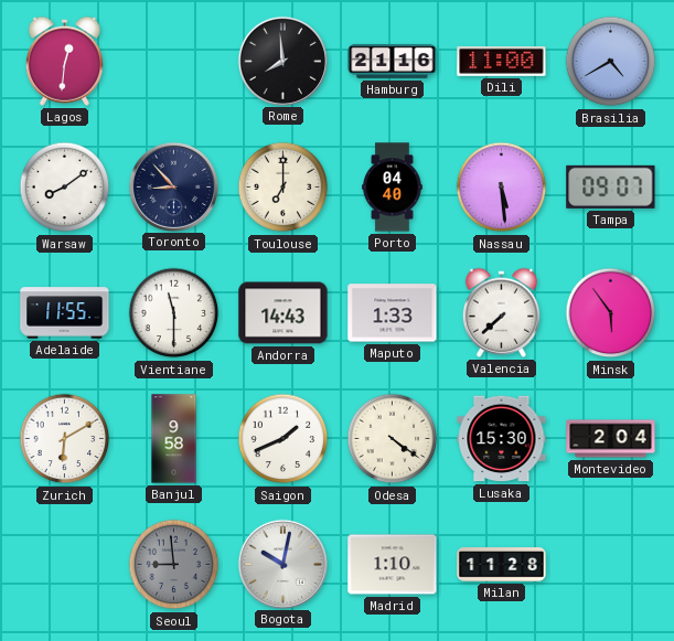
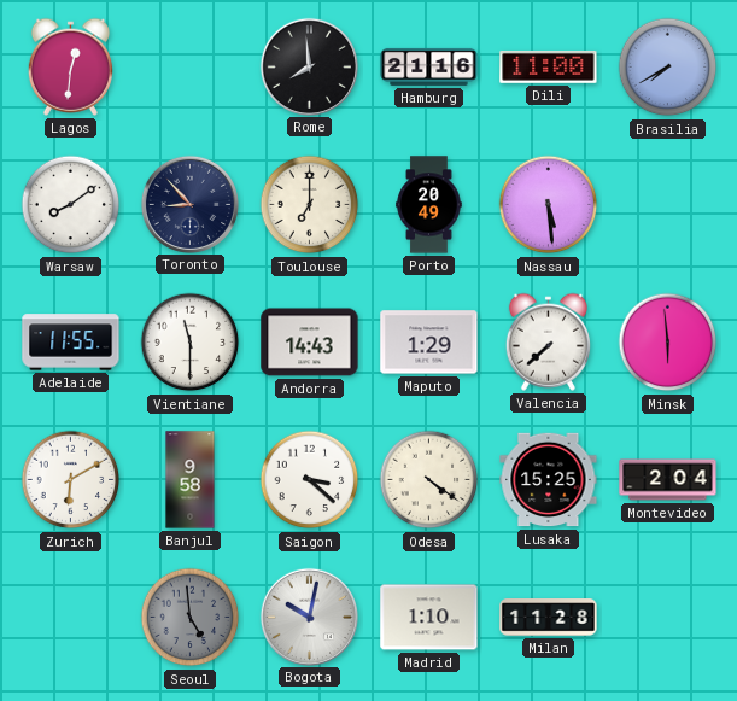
Brasilia: 4:40 -> 7:40
Porto: 04:40 -> 20:49
Tampa: 09:07 -> none
Maputo: 1:33 -> 1:29
Minsk: 5:54 -> 5:59
Saigon: 1:41 -> 3:22
Lusaka: 15:30 -> 15:25
Seoul: 8:59 -> 4:59
